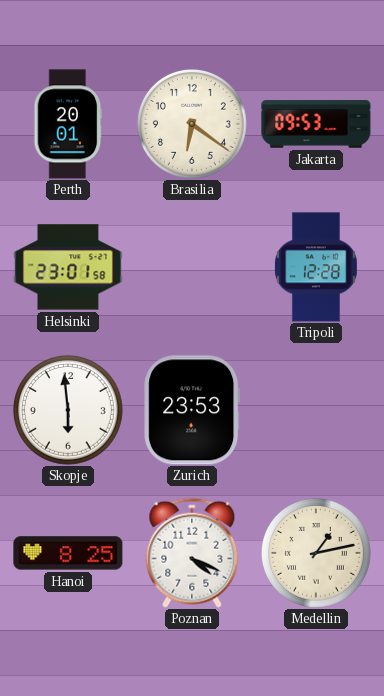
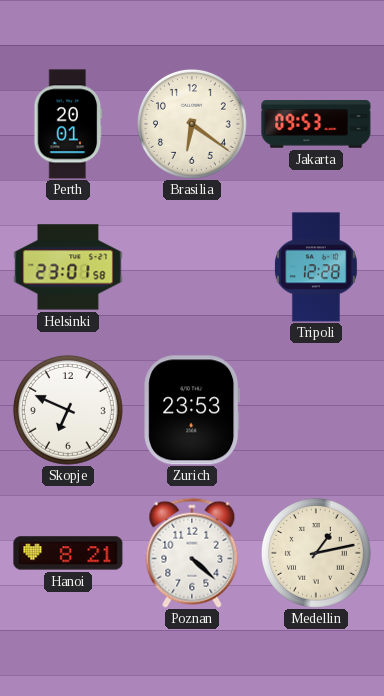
Skopje: 5:59 -> 6:49
Hanoi: 8:25 -> 8:21
Poznan: 4:19 -> 4:22
